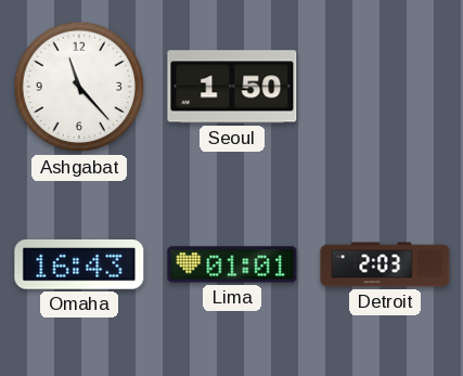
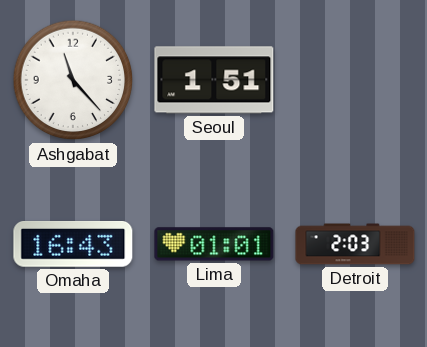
Seoul: 1:50 -> 1:51
